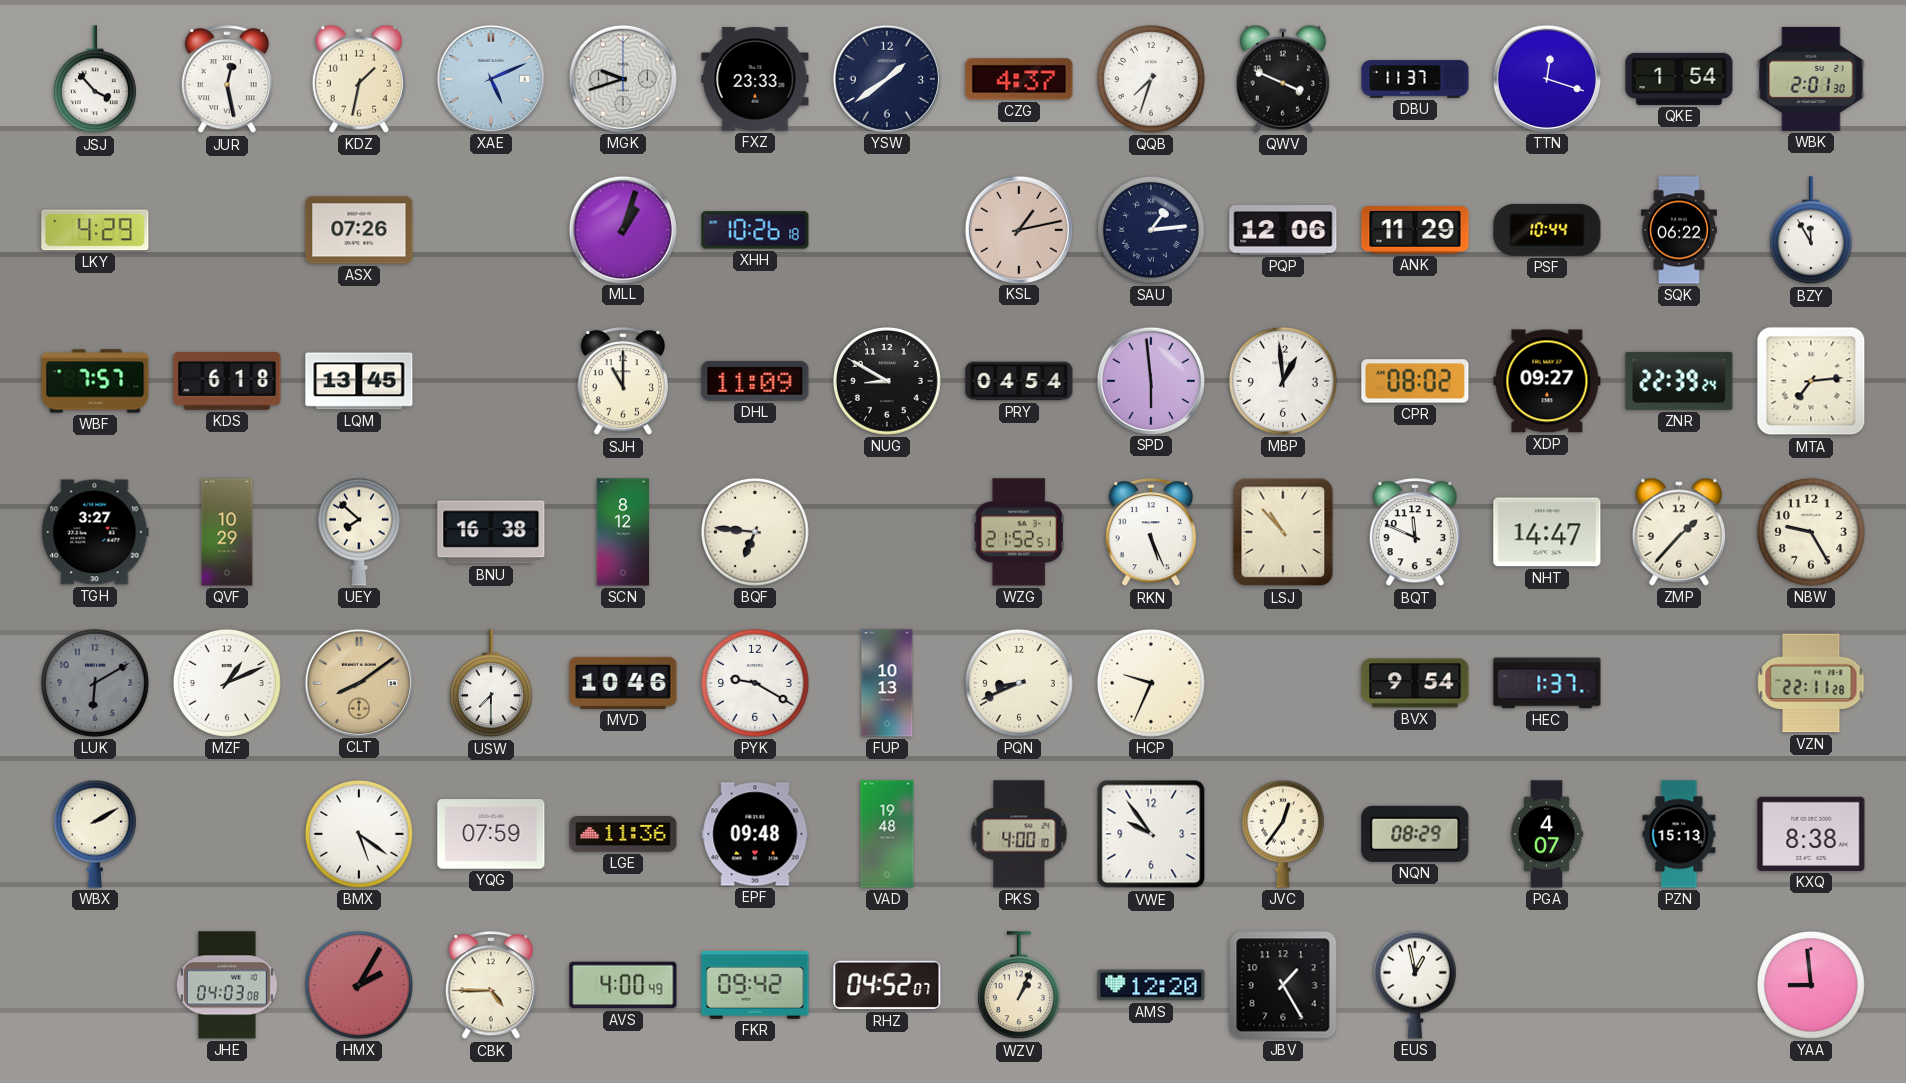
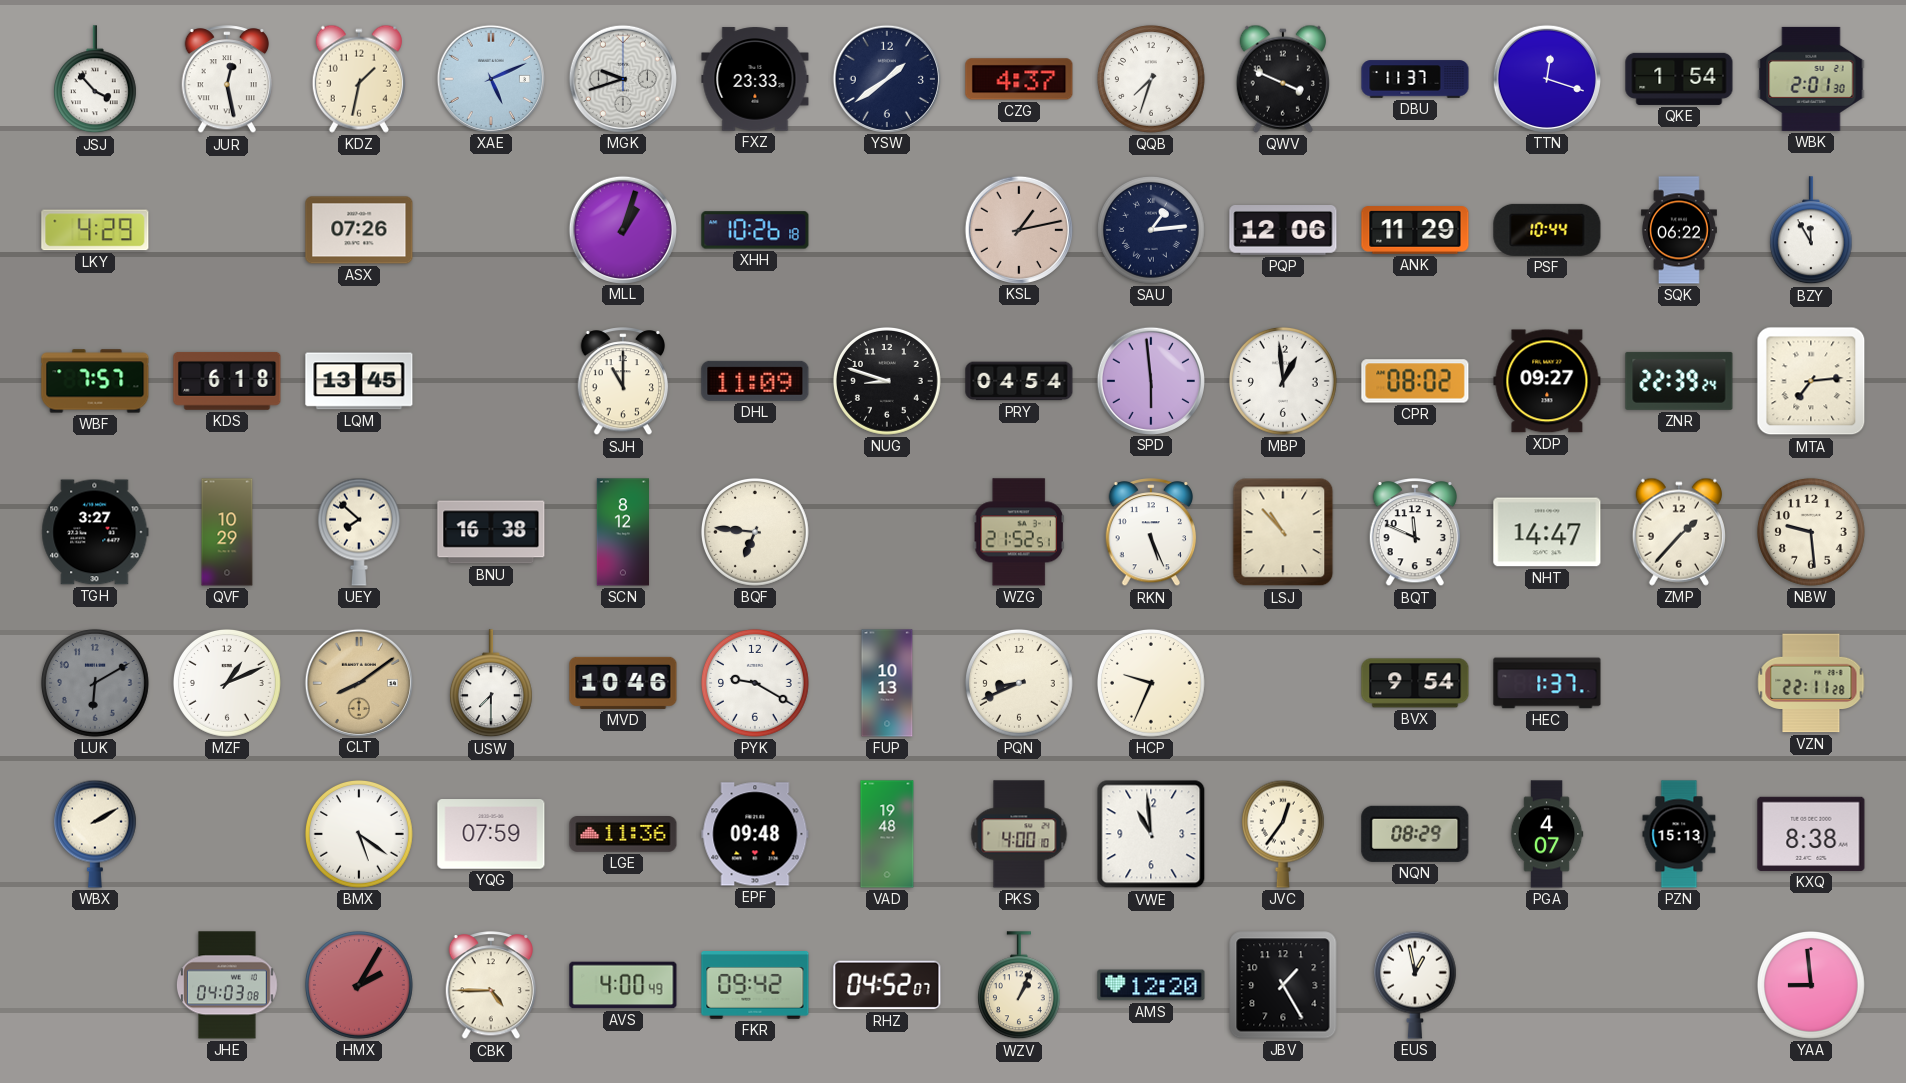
NUG: 8:50 -> 8:48
NBW: 9:25 -> 9:29
VWE: 9:54 -> 10:59
